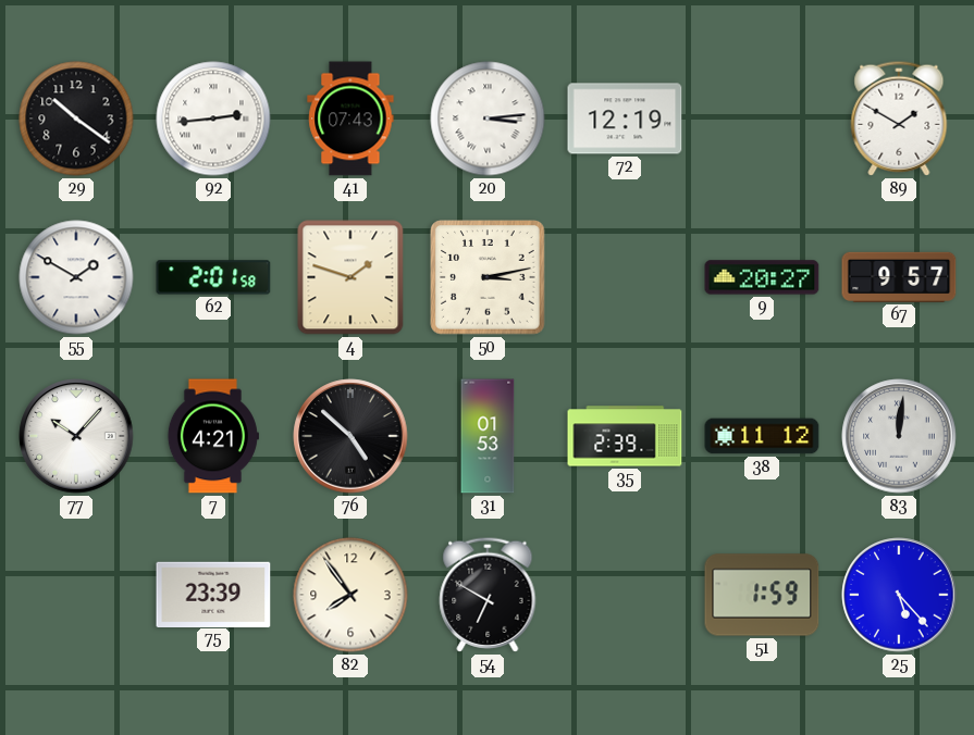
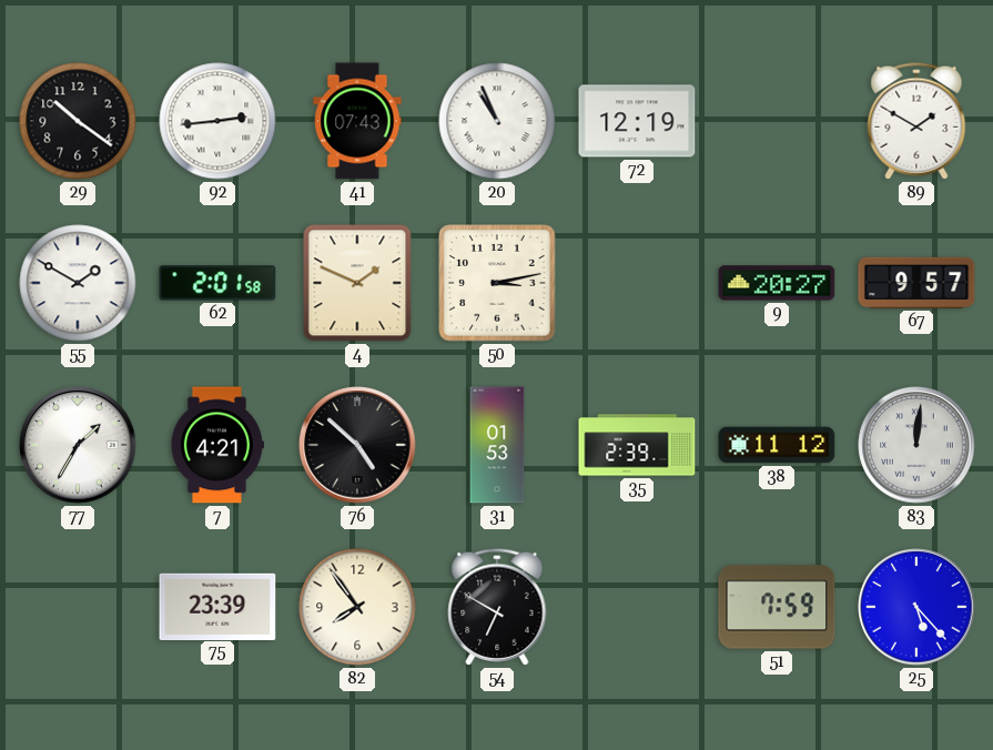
20: 3:14 -> 10:56
4: 1:48 -> 1:49
77: 10:07 -> 1:35
51: 1:59 -> 7:59
